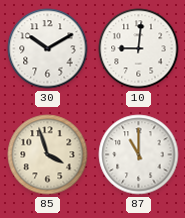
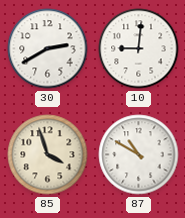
30: 10:10 -> 2:40
87: 11:00 -> 10:50
